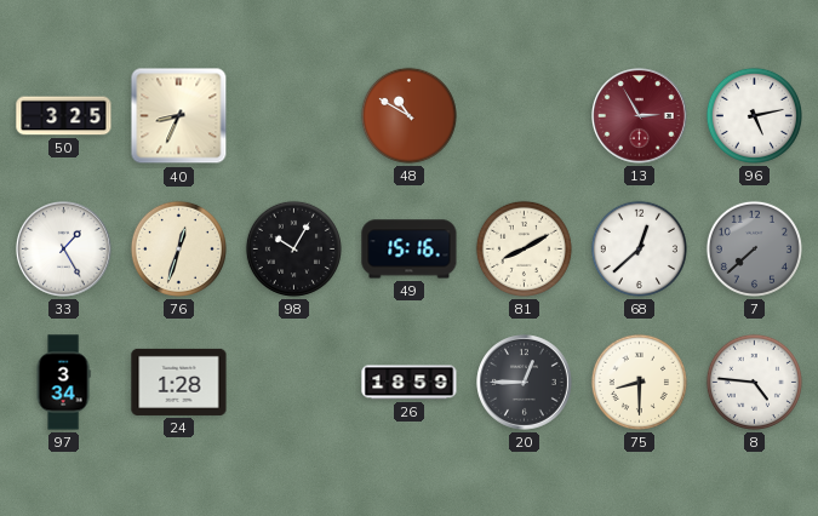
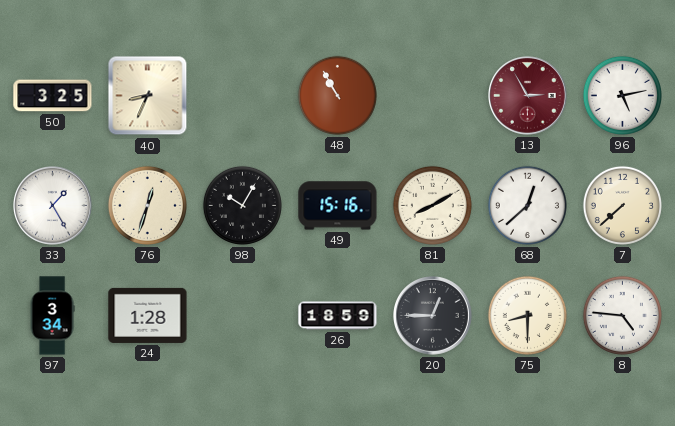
48: 10:50 -> 10:55
7 dial: grey -> cream
